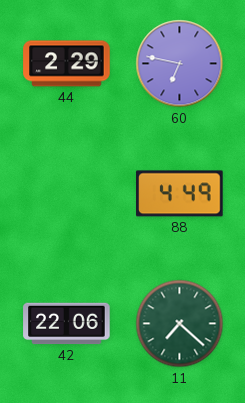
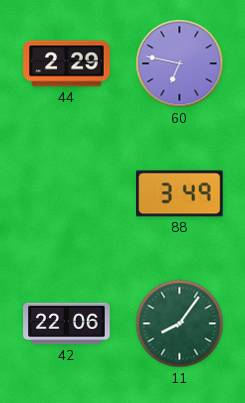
88: 4:49 -> 3:49
11: 7:22 -> 8:06
